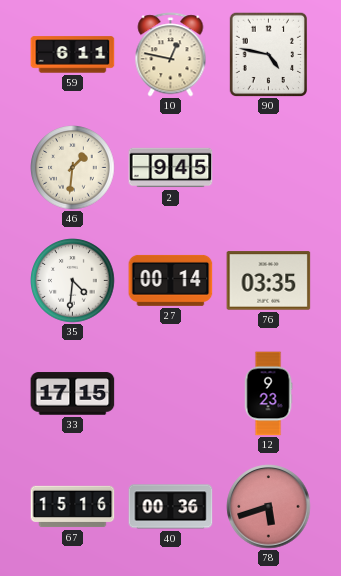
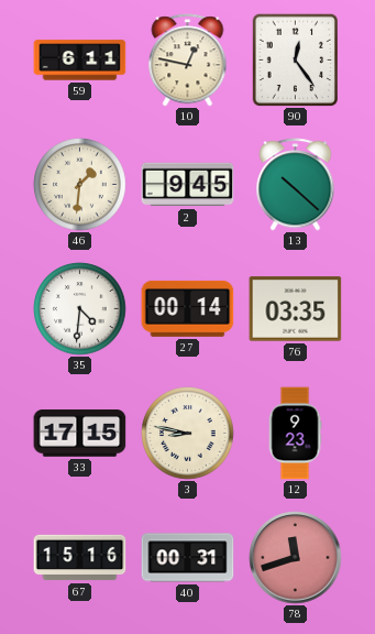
90: 4:47 -> 12:24
13: none -> 10:22
3: none -> 8:47
40: 00:36 -> 00:31
78: 5:42 -> 11:42
